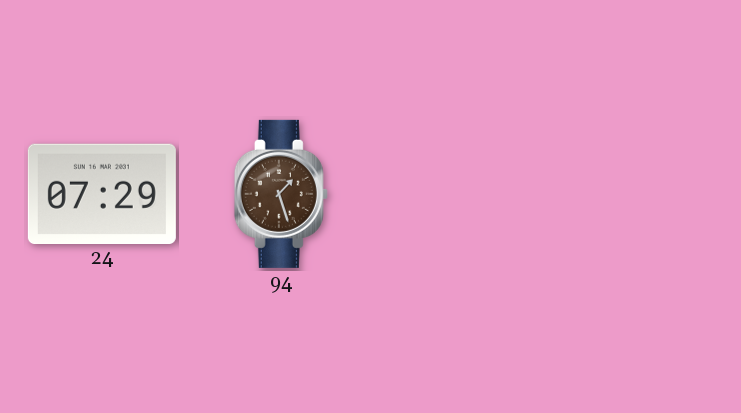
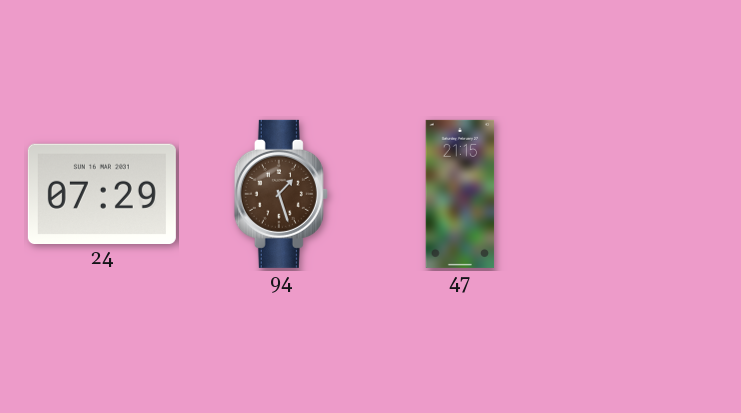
47: none -> 21:15
